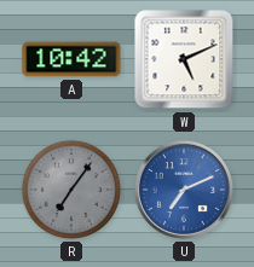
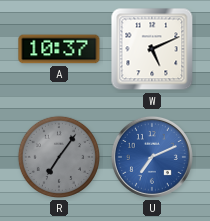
A: 10:42 -> 10:37
